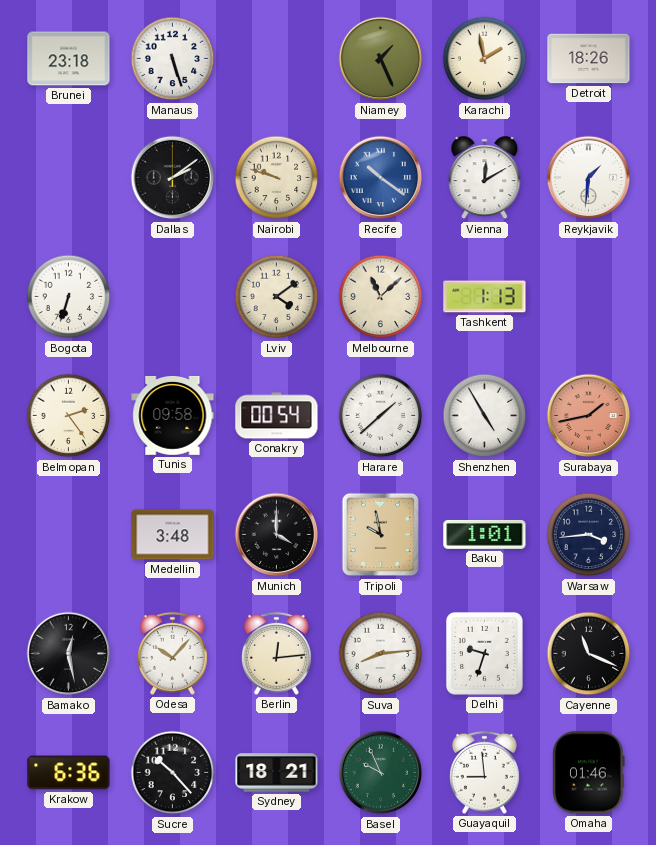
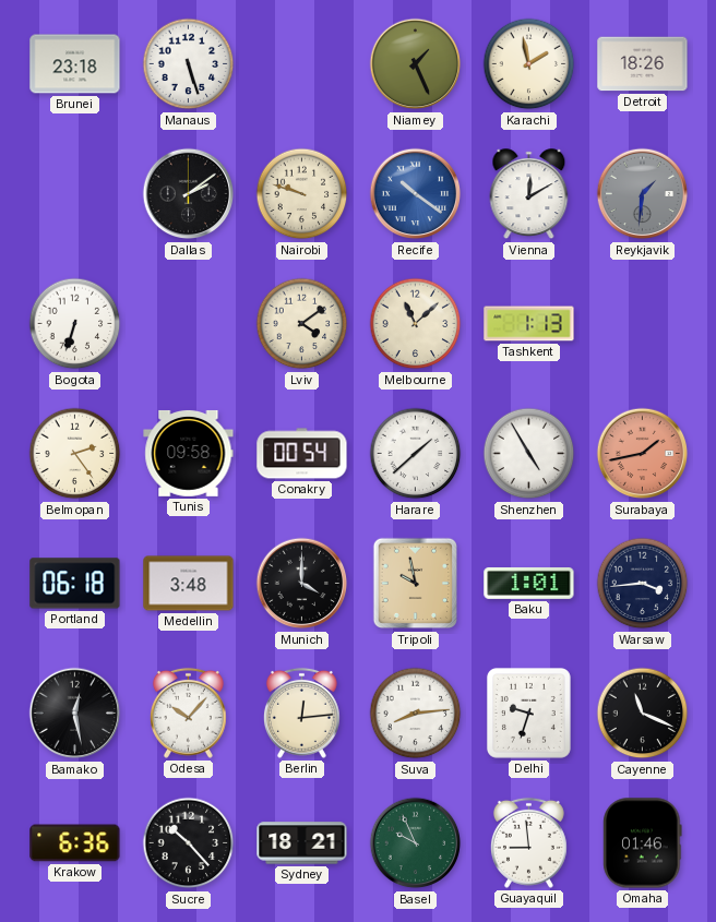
Reykjavik dial: white -> grey
Portland: none -> 06:18
